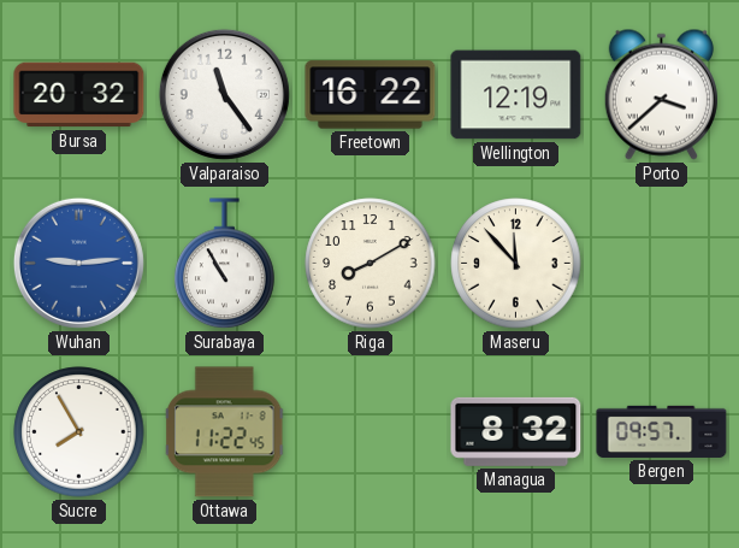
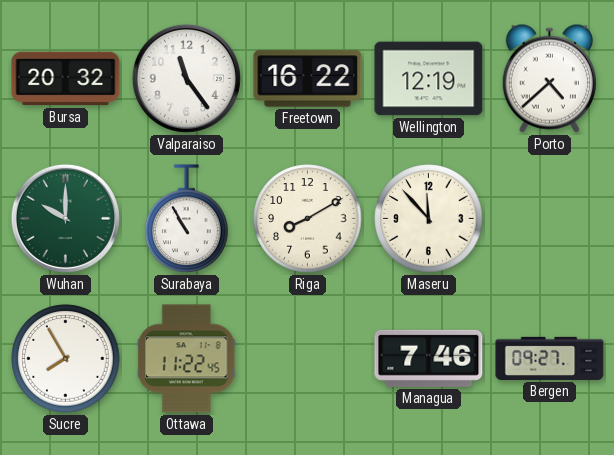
Porto: 3:38 -> 4:38
Wuhan: 9:14 -> 10:00
Wuhan dial: blue -> green
Managua: 8:32 -> 7:46
Bergen: 09:57 -> 09:27
